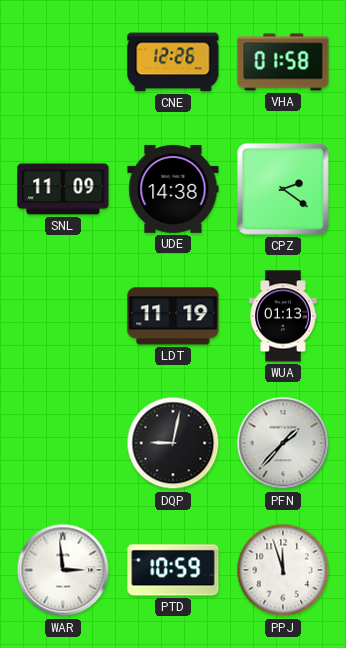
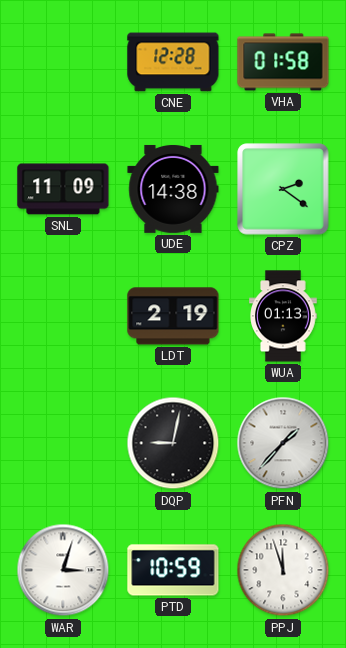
CNE: 12:26 -> 12:28
LDT: 11:19 -> 2:19
WAR: 2:59 -> 3:03
